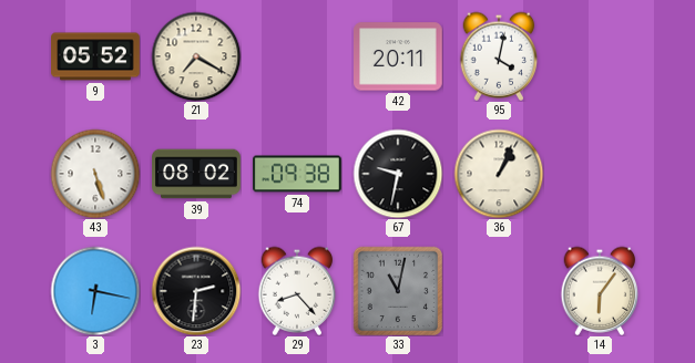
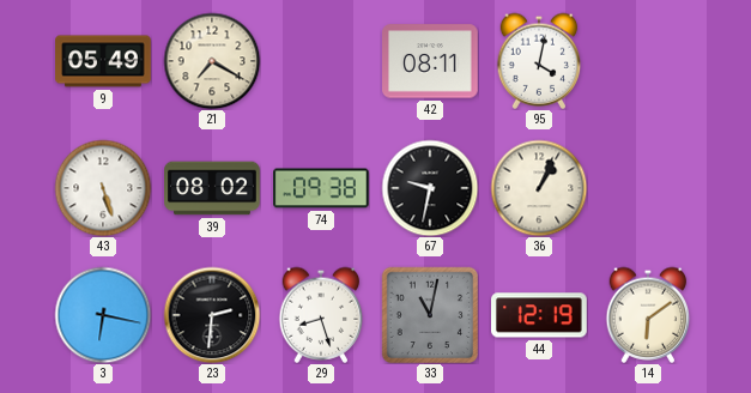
9: 05:52 -> 05:49
42: 20:11 -> 08:11
29: 8:23 -> 8:27
44: none -> 12:19
14: 6:06 -> 6:09
